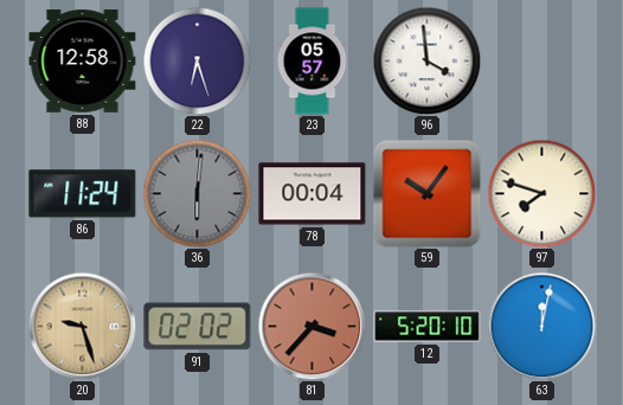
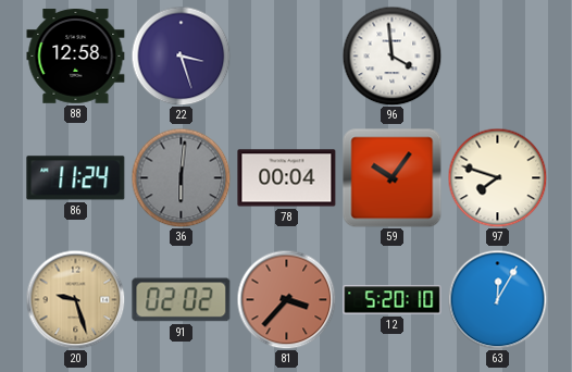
22: 6:27 -> 3:27
23: 05:57 -> none
63: 12:02 -> 12:05
